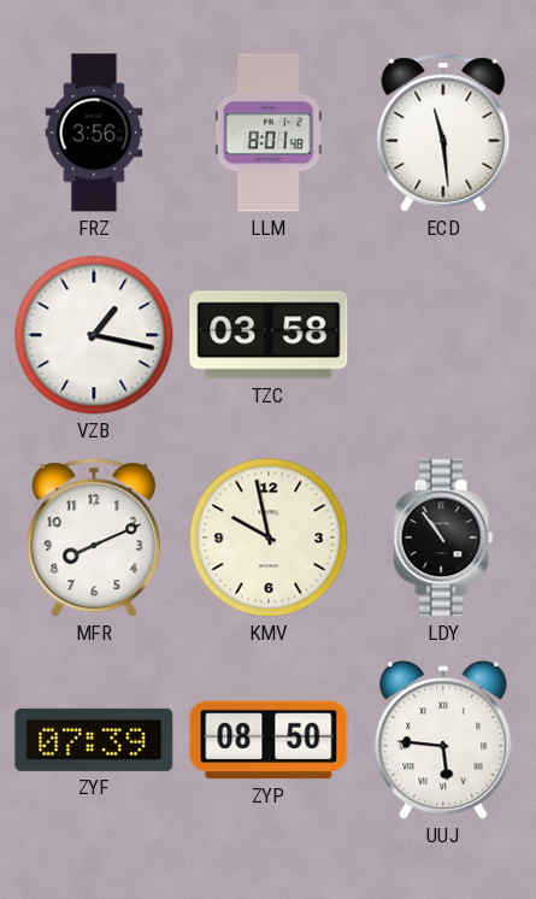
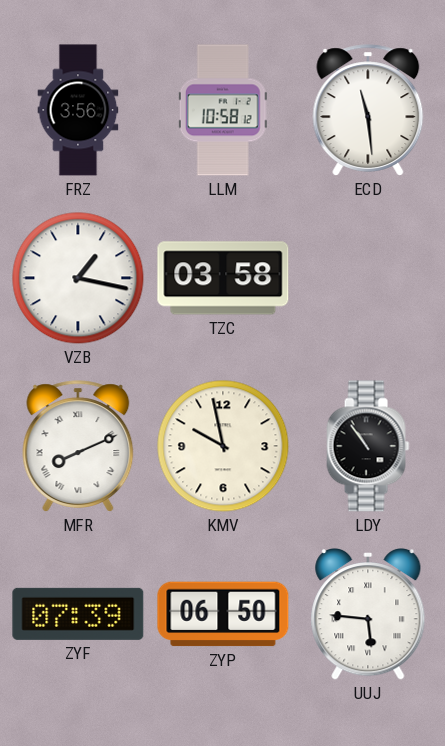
LLM: 8:01 -> 10:58
MFR numerals: Arabic -> Roman
ZYP: 08:50 -> 06:50
